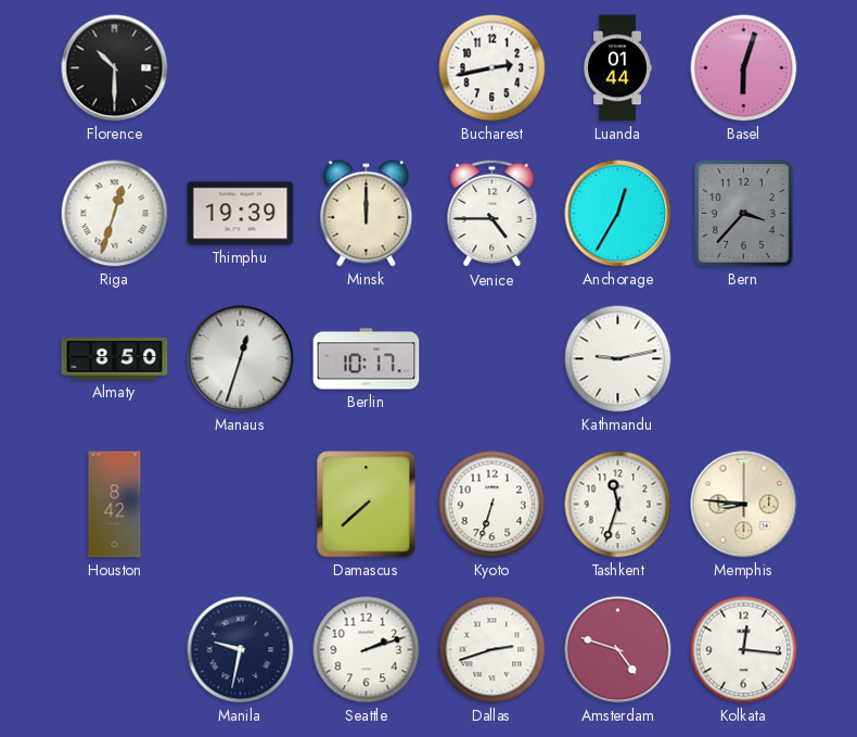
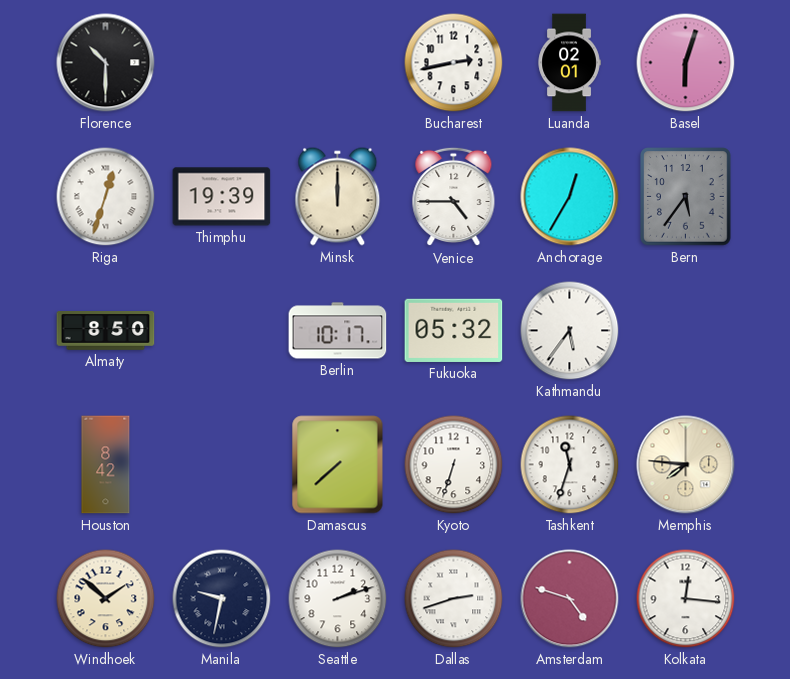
Luanda: 01:44 -> 02:01
Bern: 3:37 -> 5:36
Manaus: 12:33 -> none
Fukuoka: none -> 05:32
Kathmandu: 9:13 -> 5:36
Memphis: 8:46 -> 7:46
Windhoek: none -> 1:52
